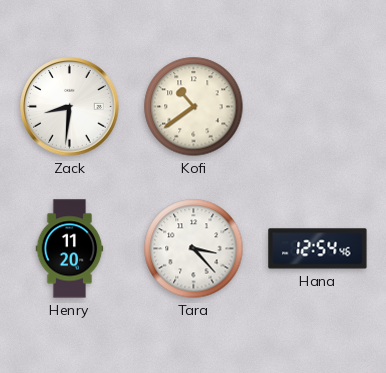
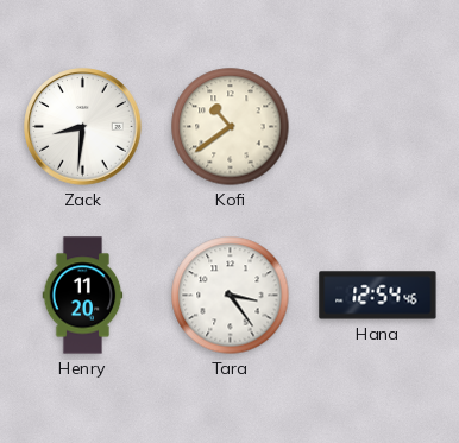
Tara: 3:23 -> 3:24
